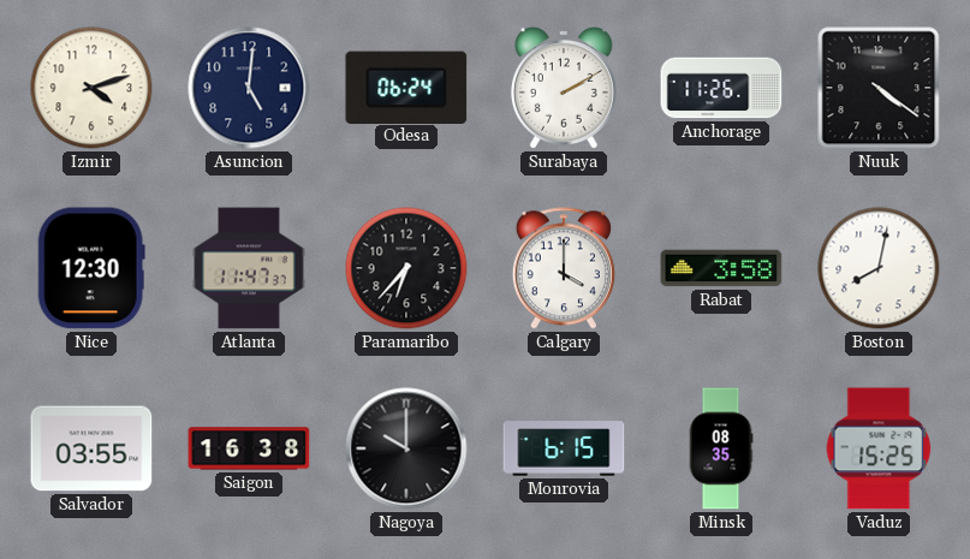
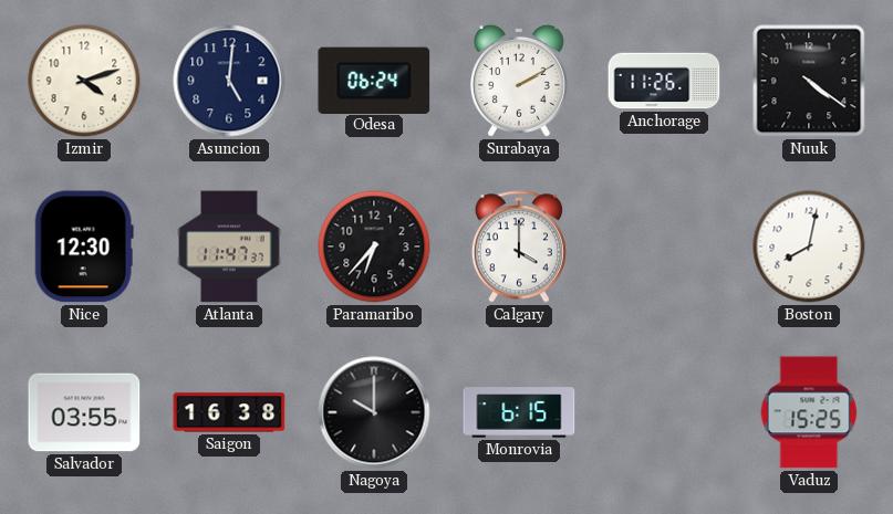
Rabat: 3:58 -> none
Minsk: 08:35 -> none
